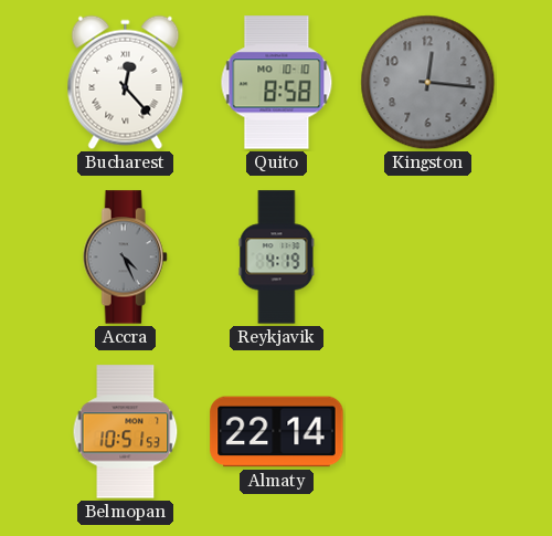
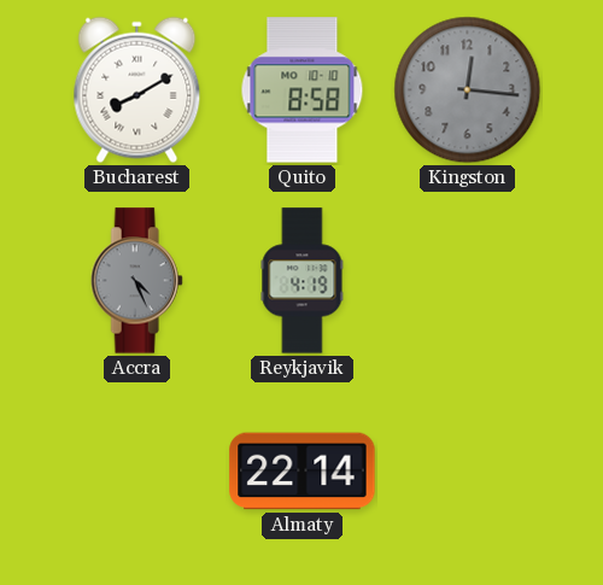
Bucharest: 12:23 -> 8:10
Belmopan: 10:51 -> none
